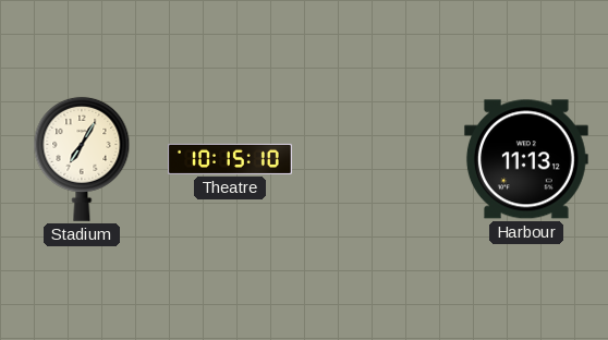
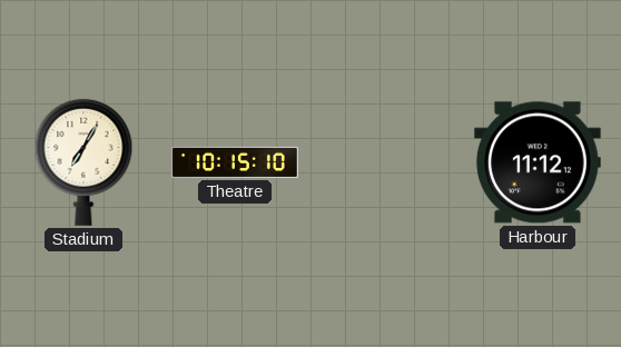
Harbour: 11:13 -> 11:12
